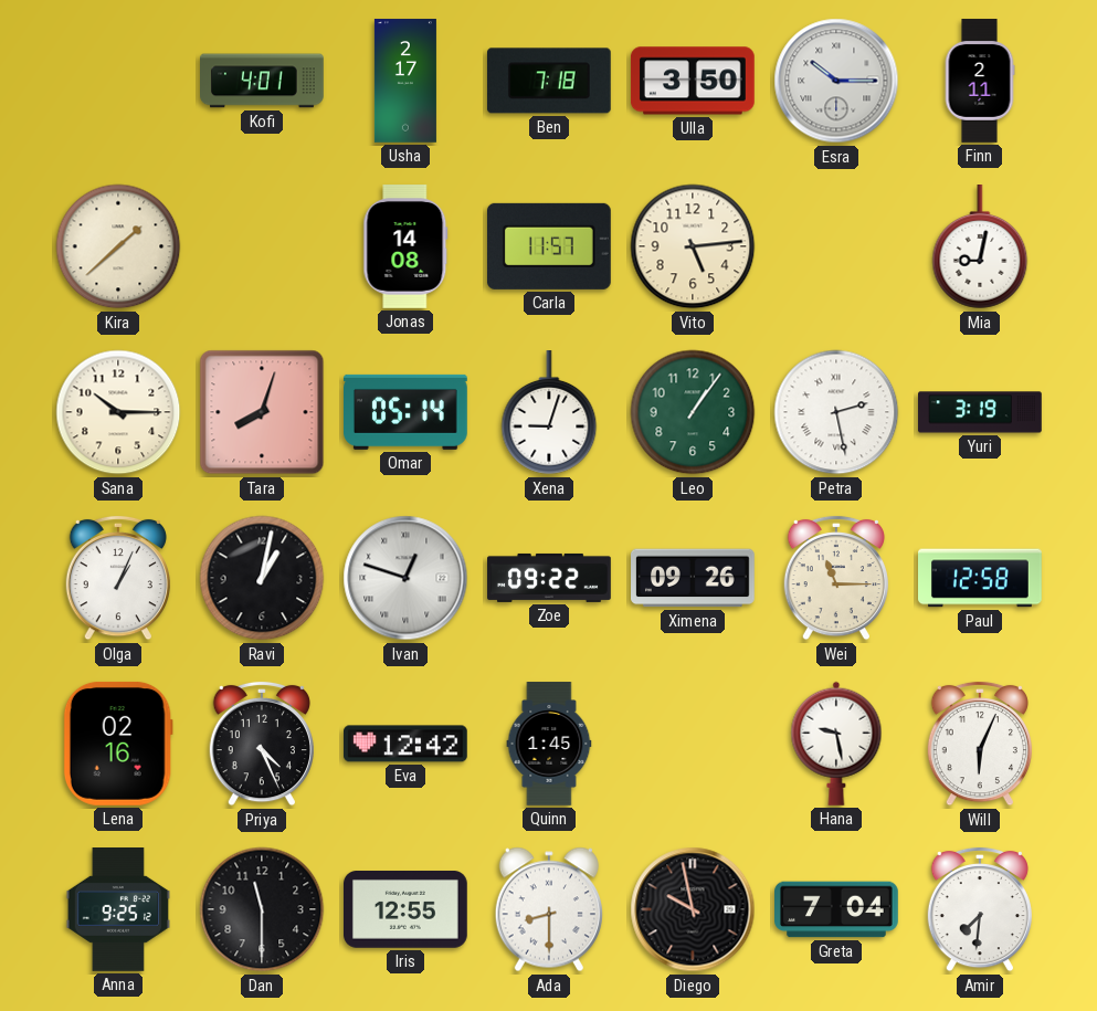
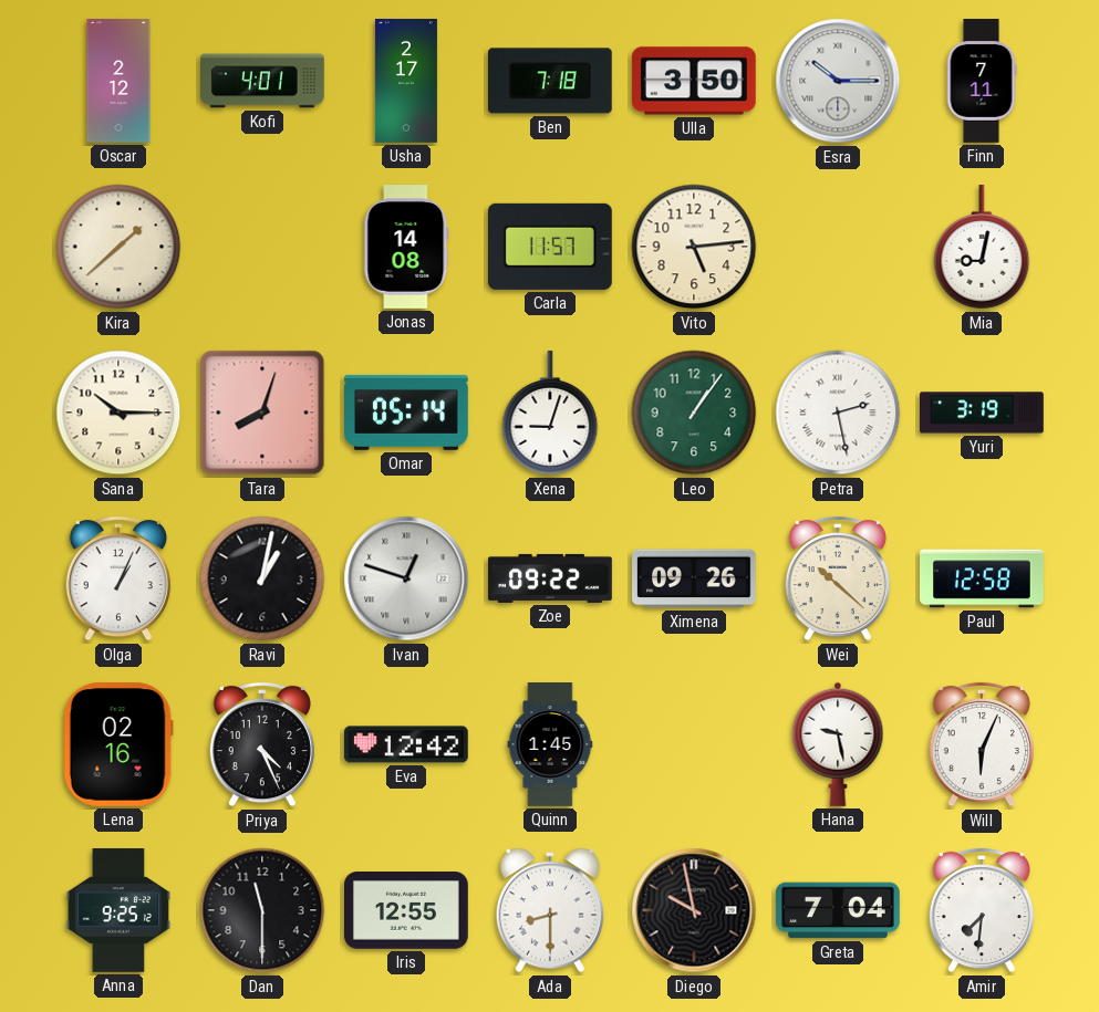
Oscar: none -> 2:12
Finn: 2:11 -> 7:11
Wei: 11:15 -> 10:22
